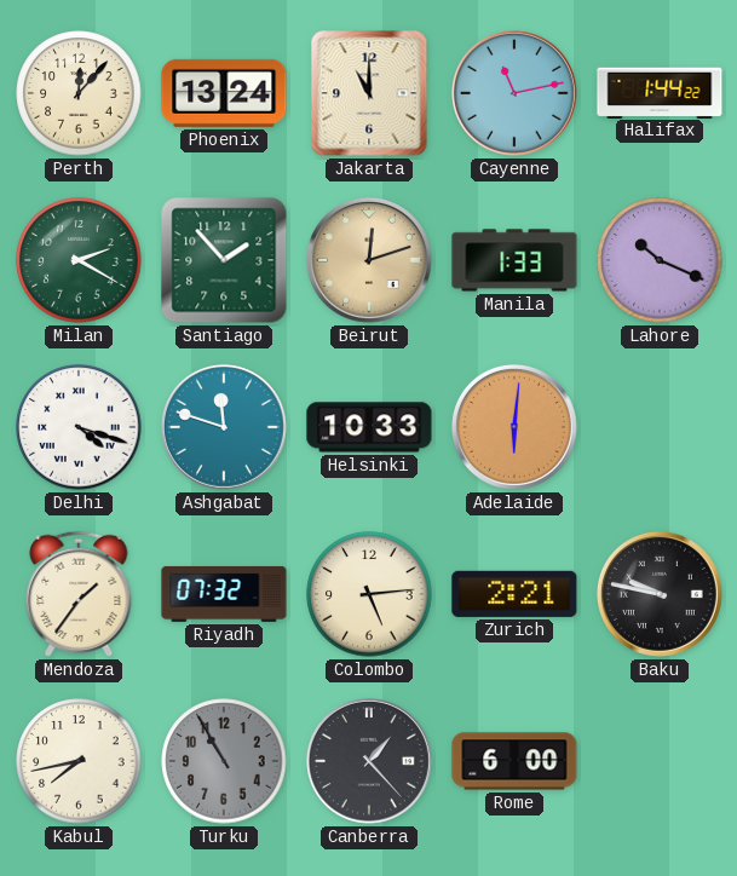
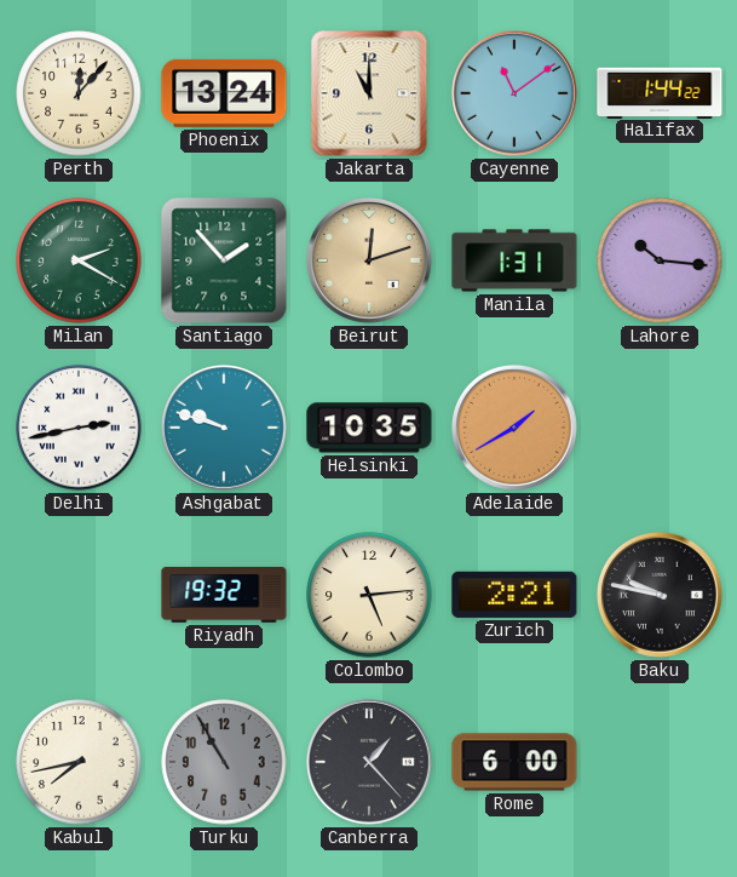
Cayenne: 11:13 -> 11:09
Manila: 1:33 -> 1:31
Lahore: 10:19 -> 10:16
Delhi: 4:18 -> 2:43
Ashgabat: 11:48 -> 9:48
Helsinki: 10:33 -> 10:35
Adelaide: 6:01 -> 1:40
Mendoza: 1:36 -> none
Riyadh: 07:32 -> 19:32
